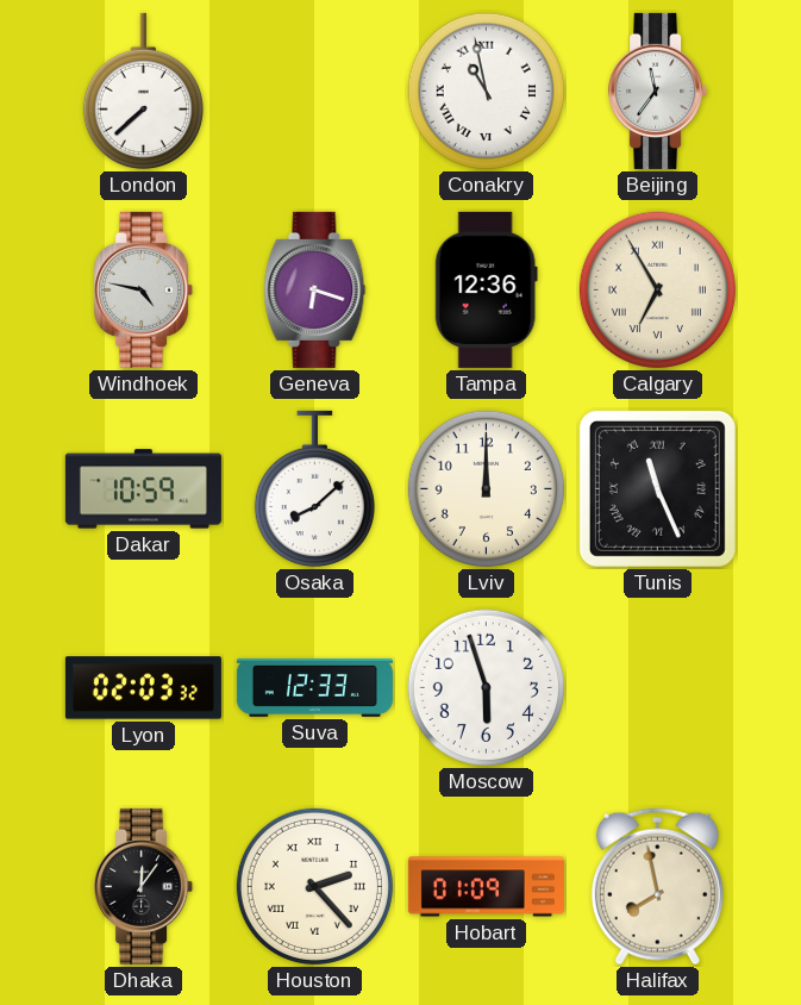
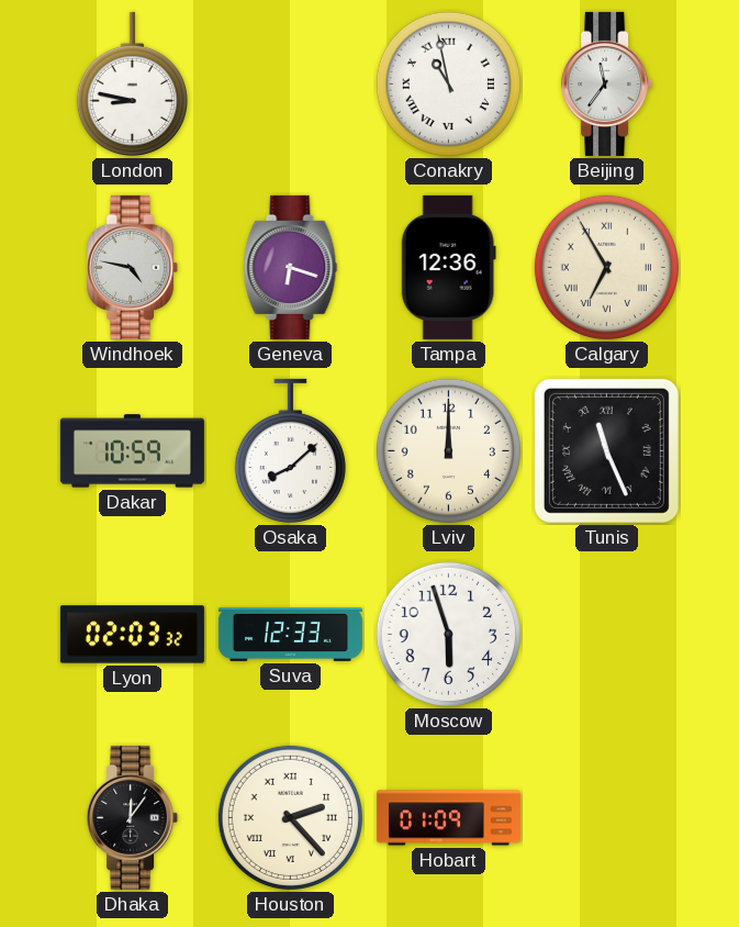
London: 7:38 -> 8:47
Halifax: 7:58 -> none
